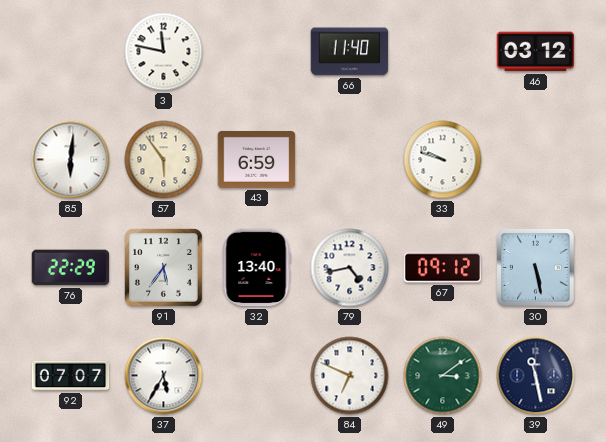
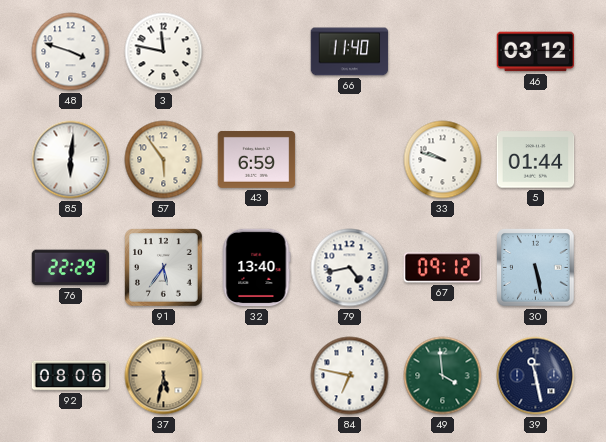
48: none -> 3:48
5: none -> 01:44
92: 07:07 -> 08:06
37: 5:35 -> 5:32
37 dial: white -> champagne
84: 6:49 -> 6:47
49: 3:09 -> 3:59
